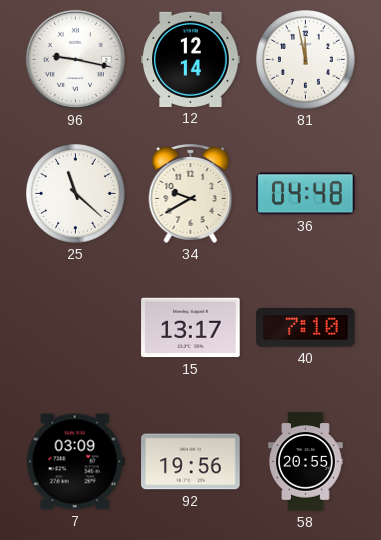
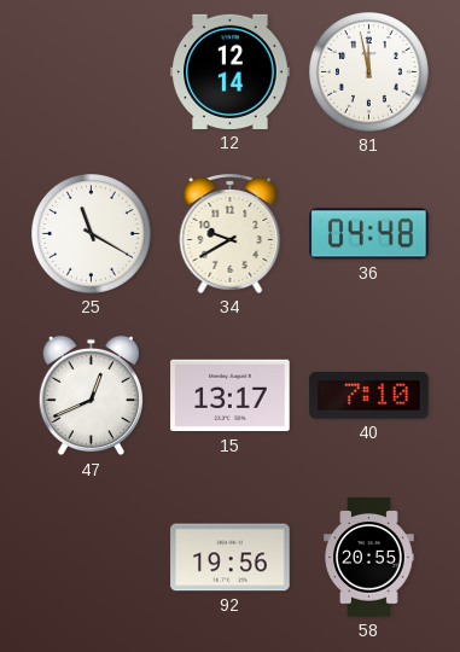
96: 9:17 -> none
25: 11:22 -> 11:20
47: none -> 12:41
7: 03:09 -> none
